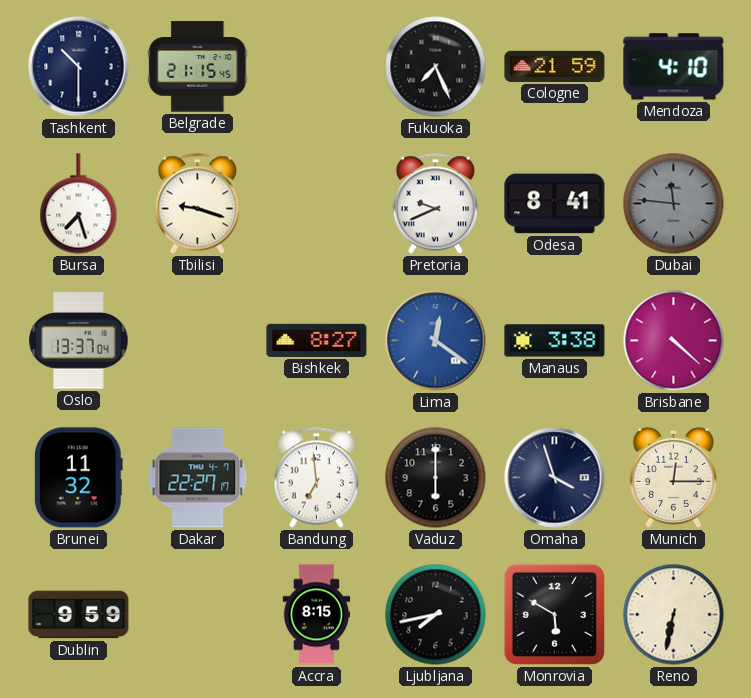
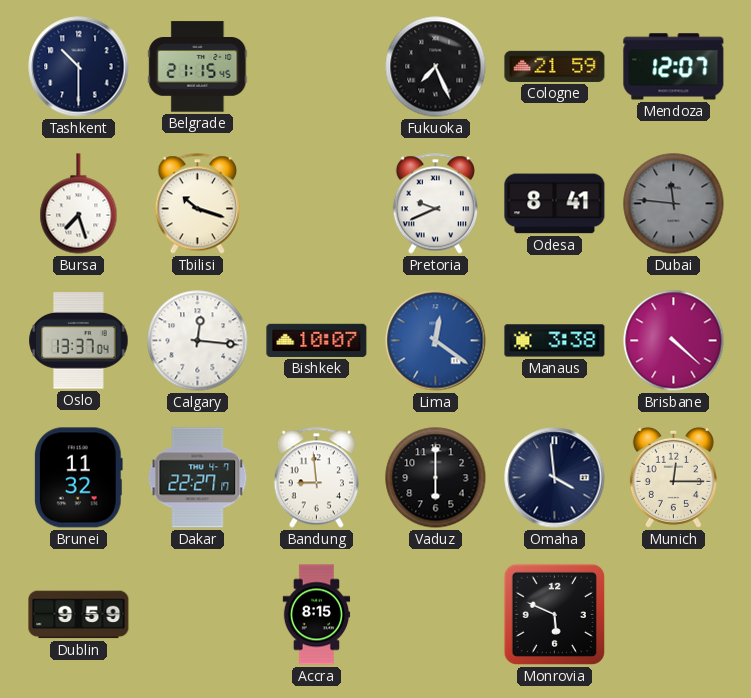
Mendoza: 4:10 -> 12:07
Tbilisi: 9:18 -> 10:18
Calgary: none -> 12:16
Bishkek: 8:27 -> 10:07
Bandung: 6:59 -> 8:59
Omaha: 3:57 -> 3:59
Ljubljana: 7:43 -> none
Monrovia: 5:50 -> 5:49
Reno: 6:32 -> none
